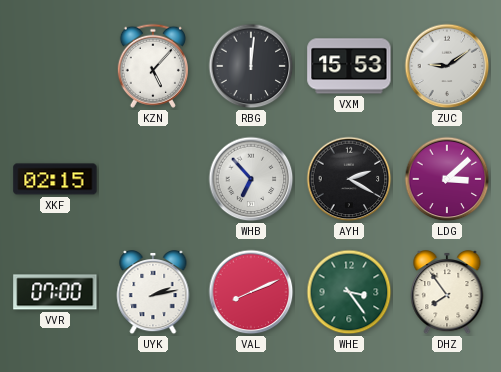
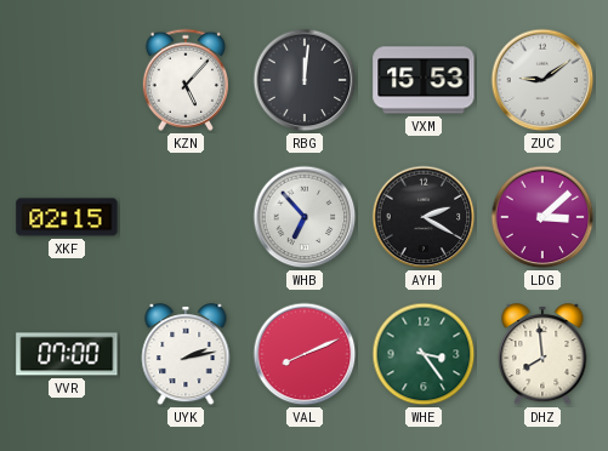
DHZ: 7:54 -> 7:59
